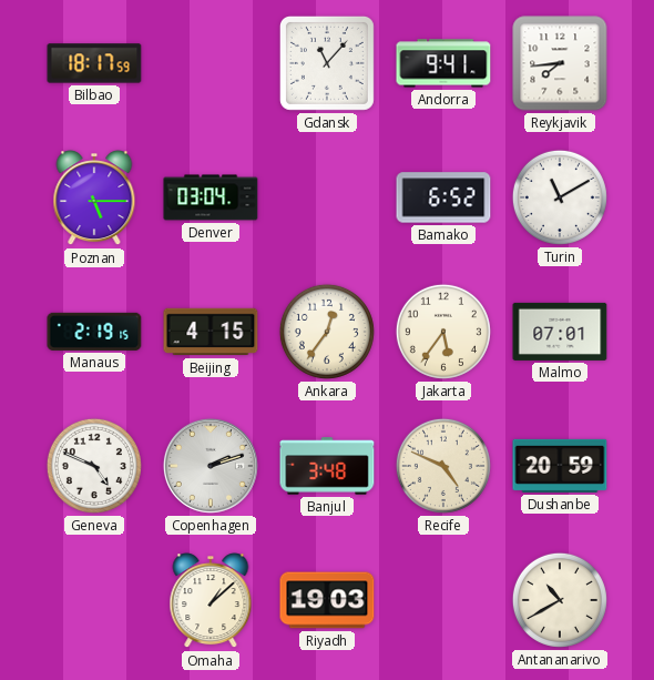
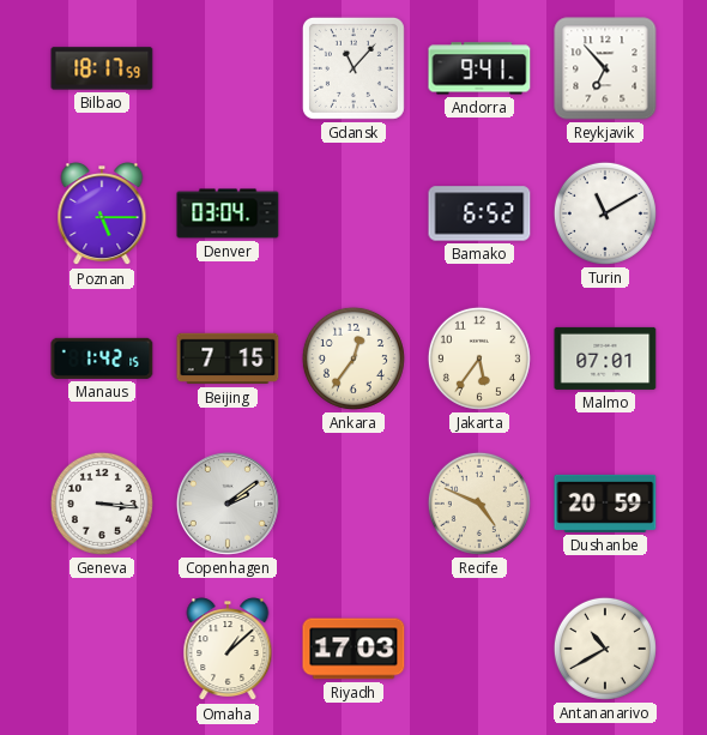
Reykjavik: 7:44 -> 6:53
Manaus: 2:19 -> 1:42
Beijing: 4:15 -> 7:15
Geneva: 4:49 -> 3:16
Copenhagen: 2:12 -> 2:09
Banjul: 3:48 -> none
Riyadh: 19:03 -> 17:03
